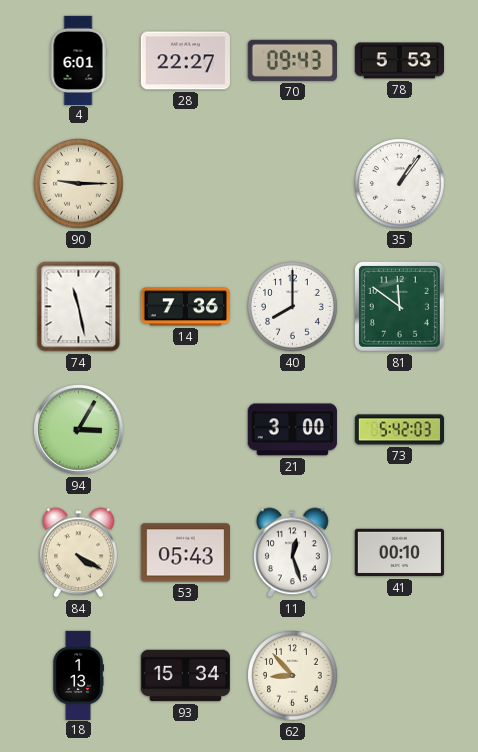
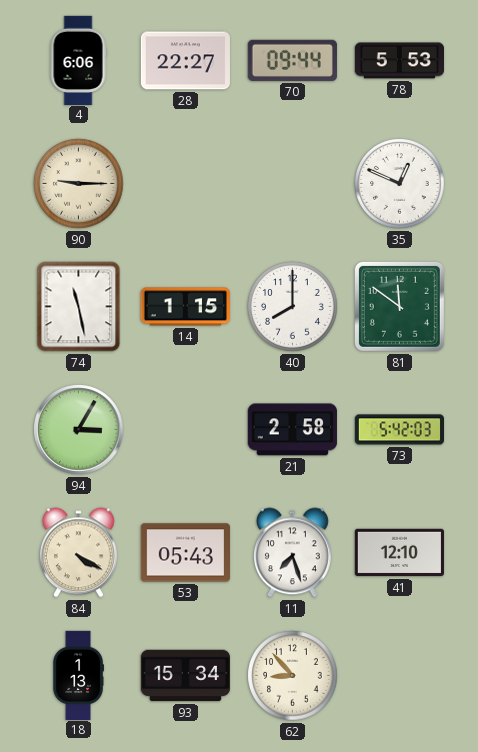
4: 6:01 -> 6:06
70: 09:43 -> 09:44
35: 1:06 -> 12:49
14: 7:36 -> 1:15
21: 3:00 -> 2:58
11: 12:27 -> 7:27
41: 00:10 -> 12:10
